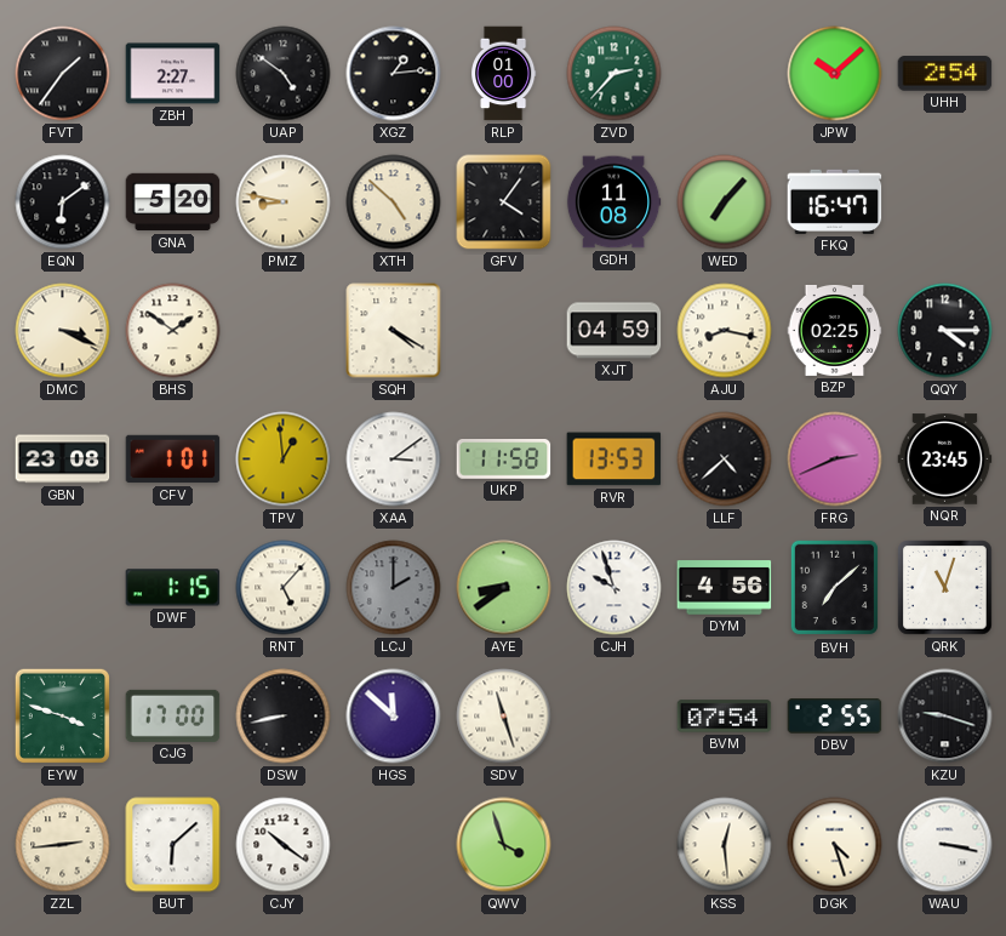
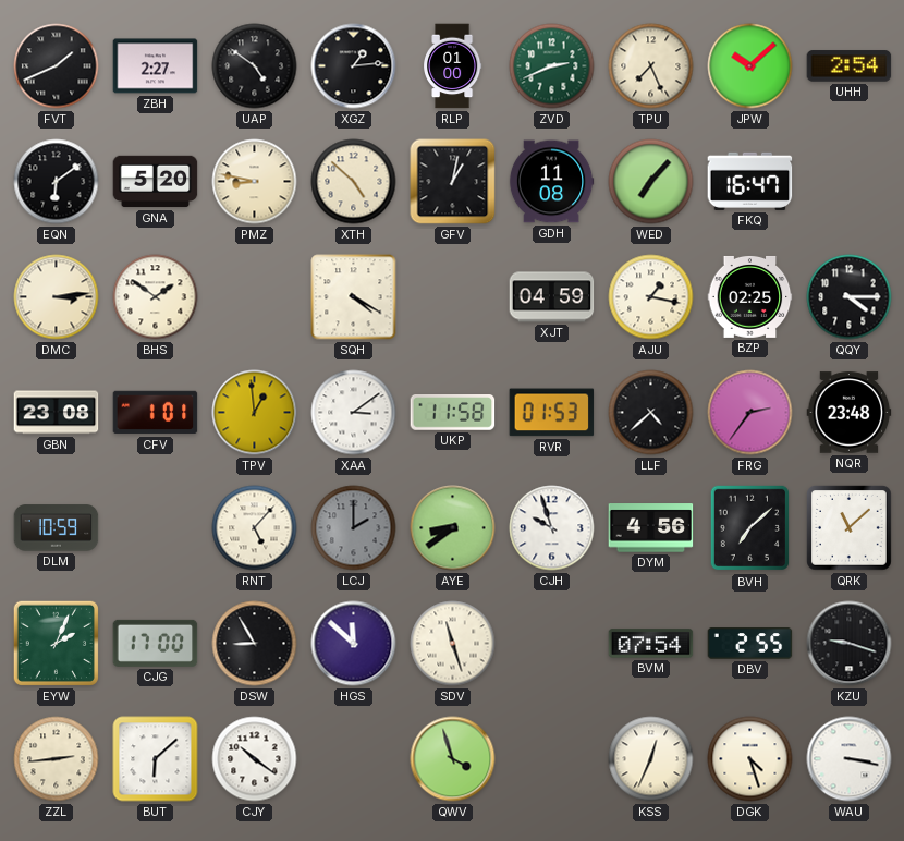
FVT: 1:36 -> 1:41
ZVD: 2:37 -> 2:41
TPU: none -> 7:26
GFV: 4:06 -> 1:02
DMC: 3:19 -> 3:14
AJU: 8:17 -> 1:17
RVR: 13:53 -> 01:53
FRG: 2:41 -> 2:36
NQR: 23:45 -> 23:48
DLM: none -> 10:59
DWF: 1:15 -> none
QRK: 11:03 -> 11:08
EYW: 3:48 -> 2:04
DSW: 8:43 -> 8:55
KSS: 12:29 -> 12:34
